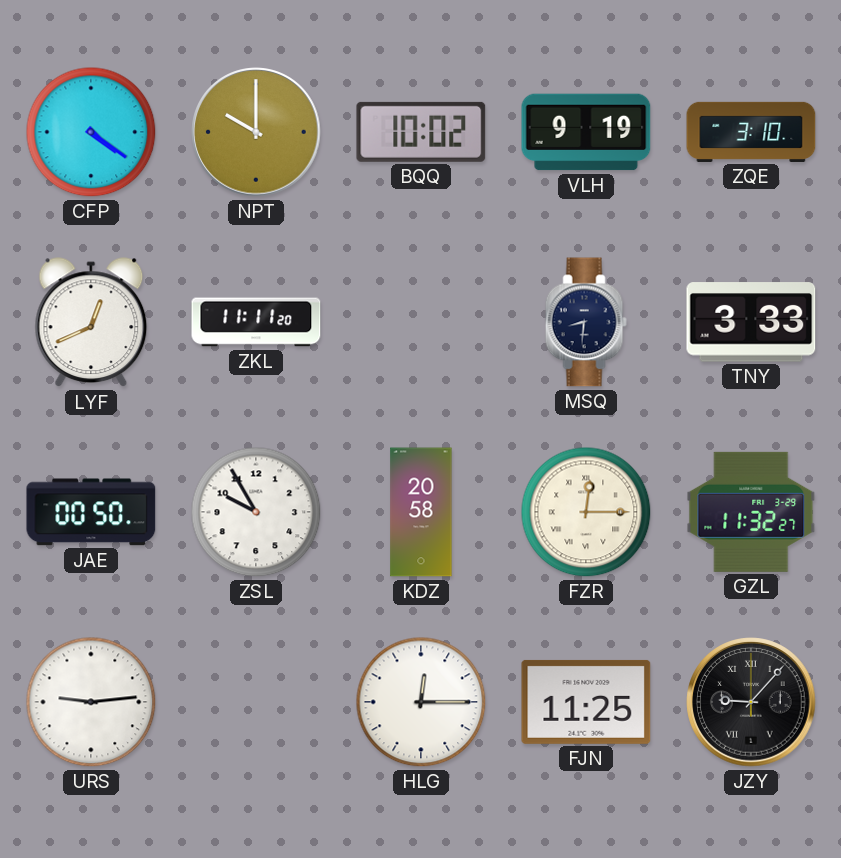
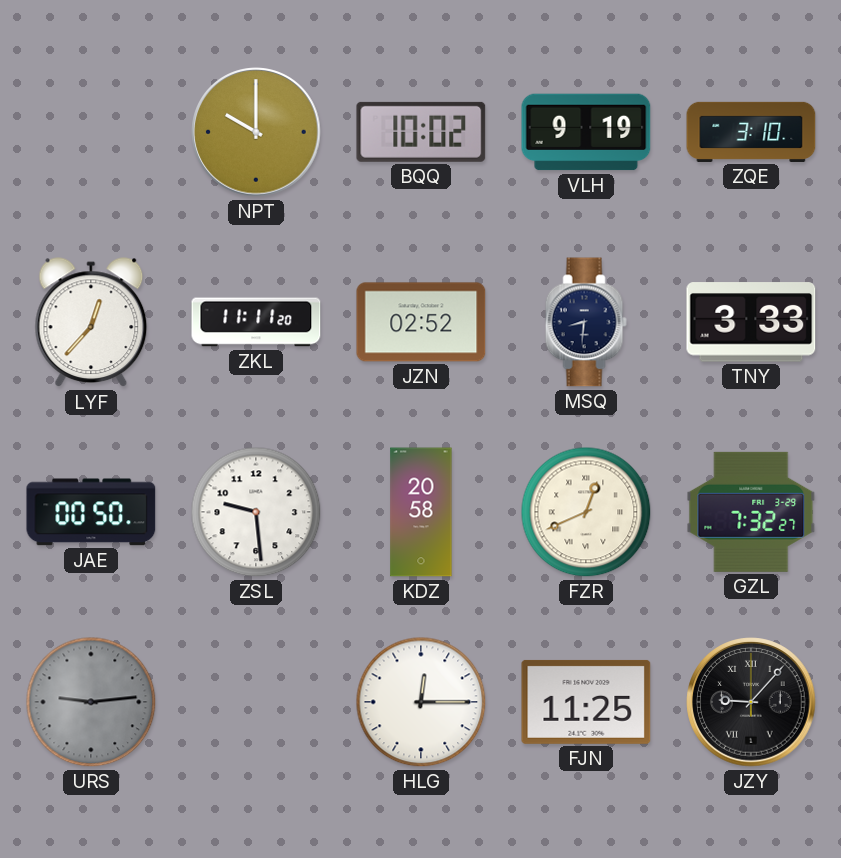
CFP: 4:21 -> none
LYF: 12:41 -> 12:37
JZN: none -> 02:52
ZSL: 9:55 -> 9:29
FZR: 12:15 -> 12:41
GZL: 11:32 -> 7:32
URS dial: white -> grey
